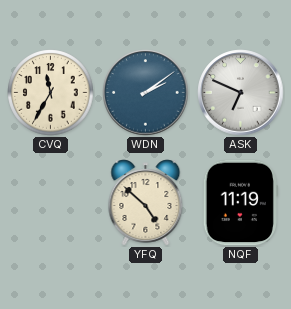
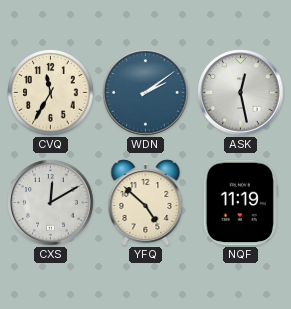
ASK: 6:49 -> 12:28
CXS: none -> 12:10
